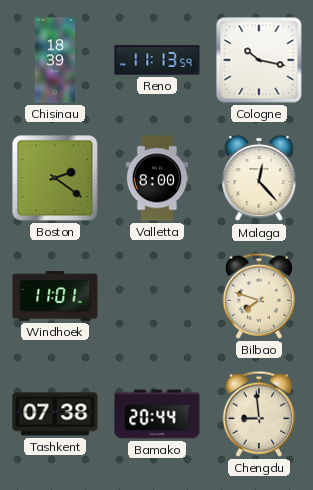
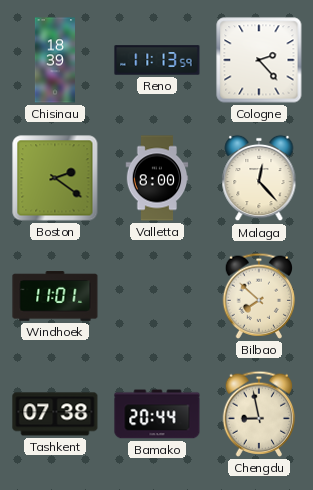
Cologne: 10:17 -> 2:23
Bilbao: 7:48 -> 7:52
Chengdu: 8:59 -> 8:58
